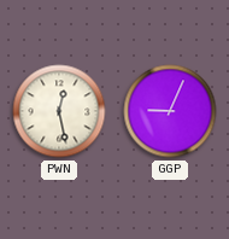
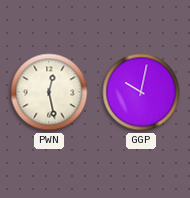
GGP: 9:04 -> 10:02
